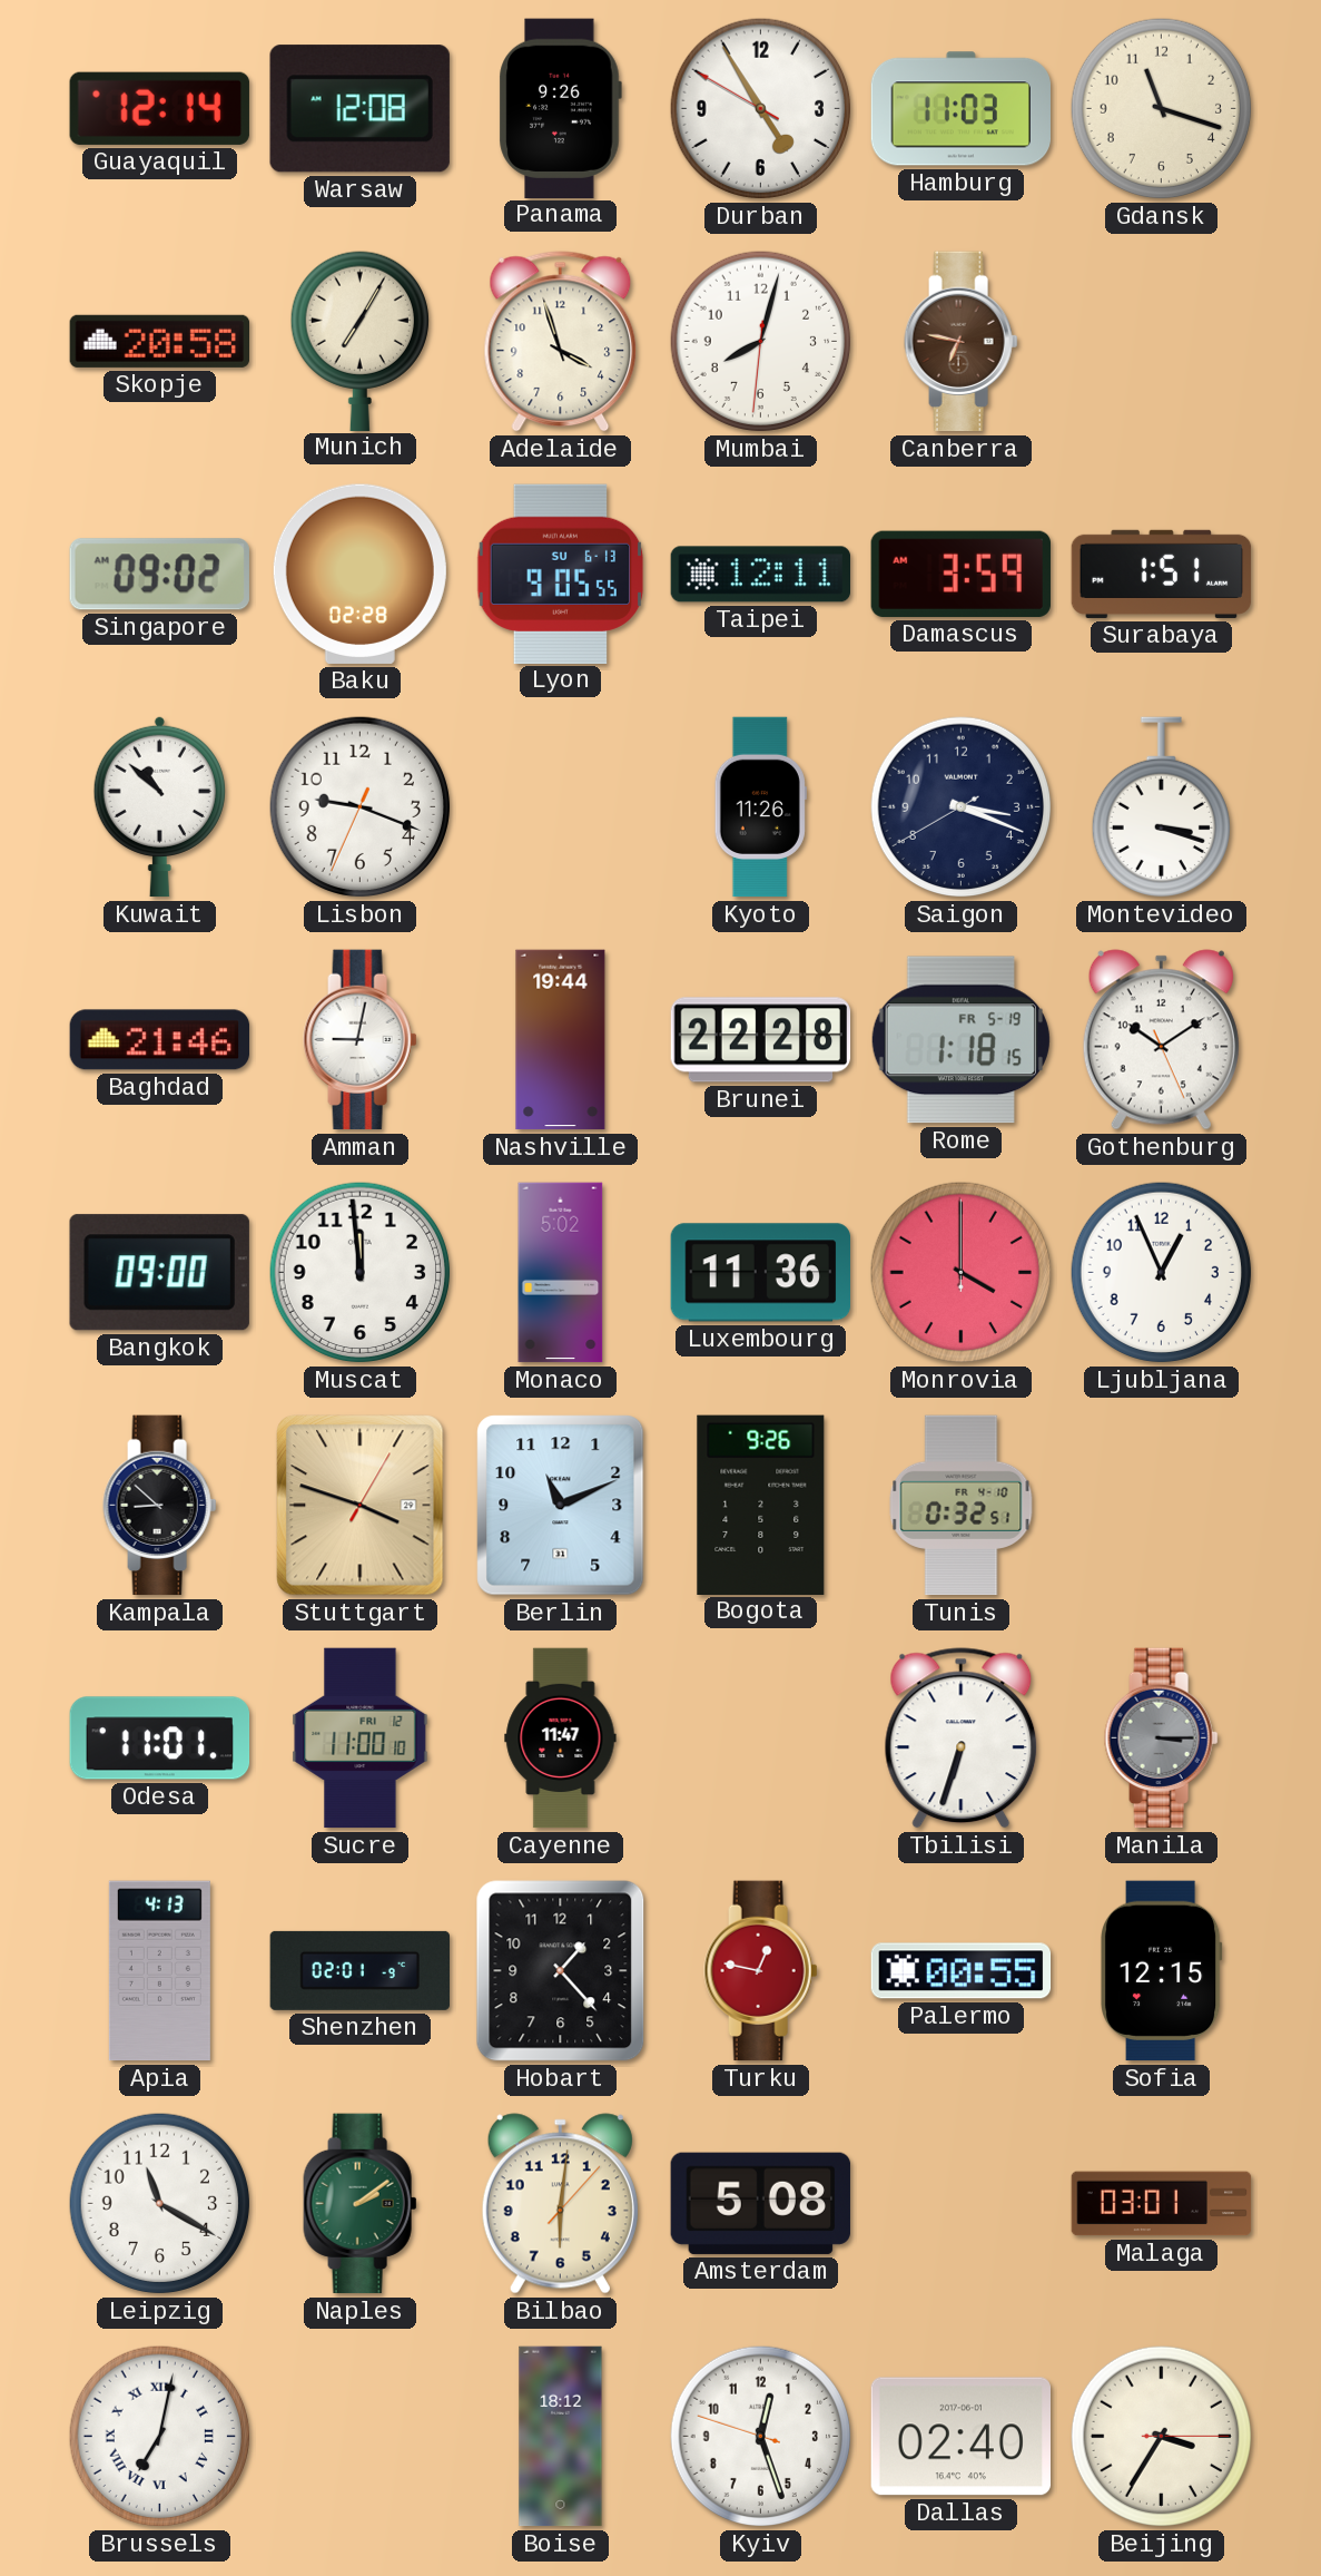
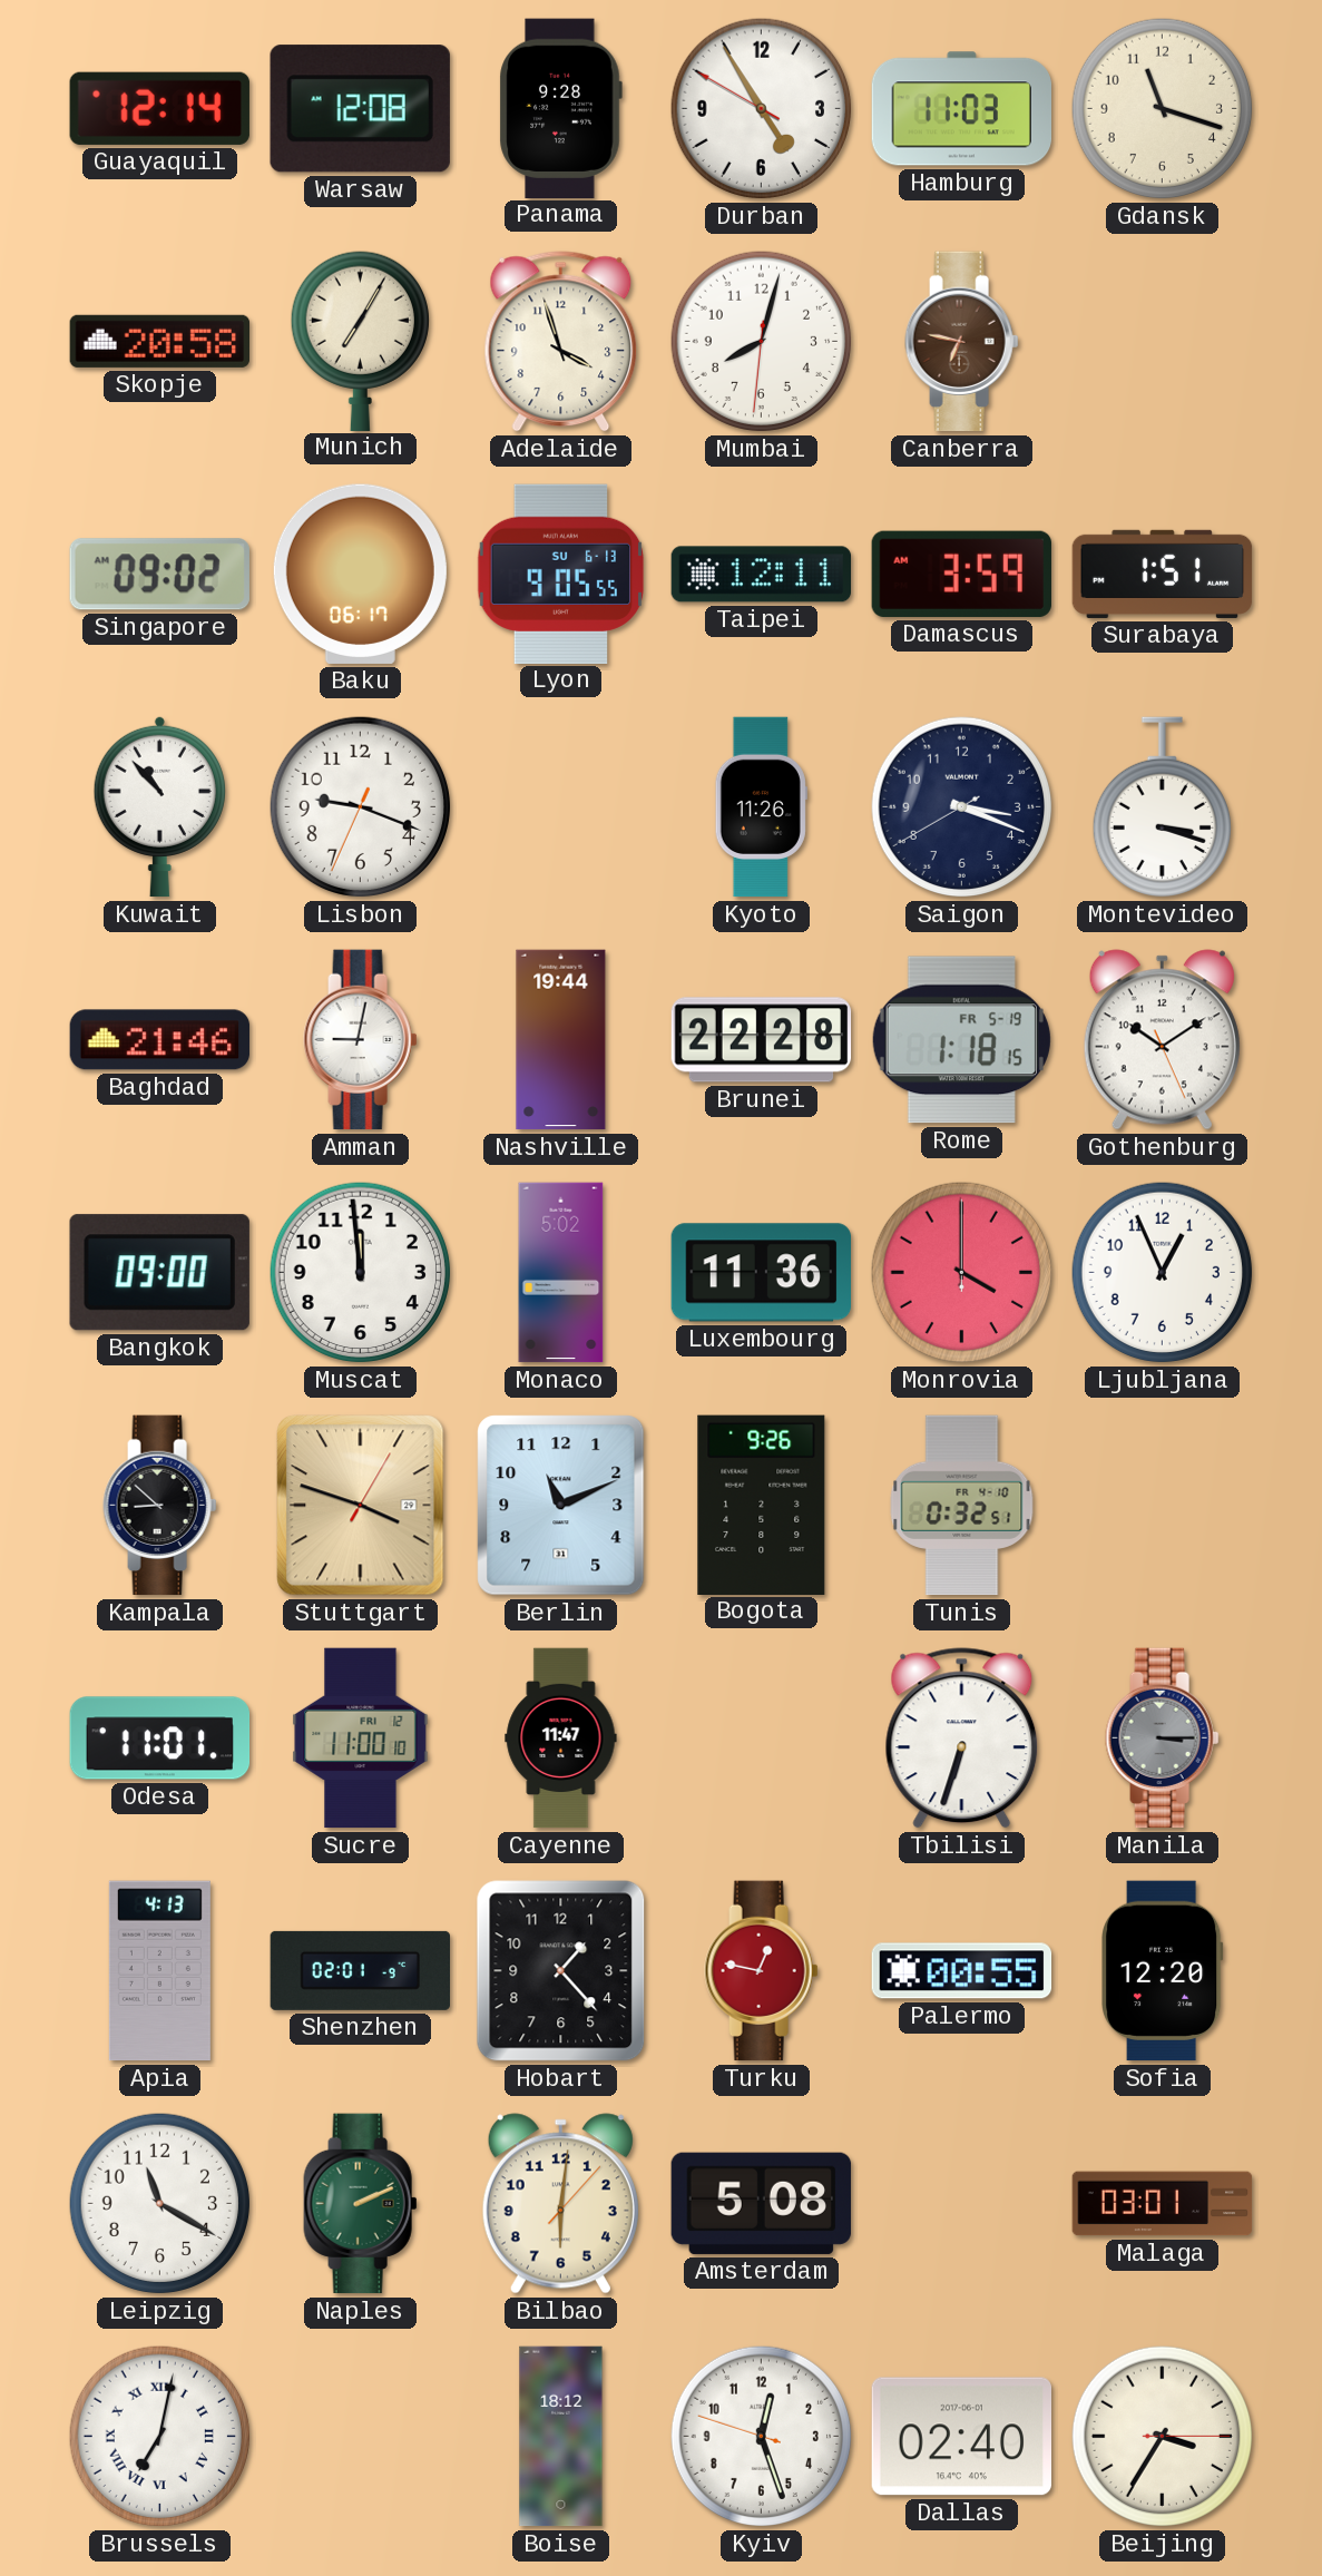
Panama: 9:26 -> 9:28
Baku: 02:28 -> 06:17
Kuwait: 10:52 -> 10:53
Sofia: 12:15 -> 12:20
Naples: 2:09 -> 2:11
